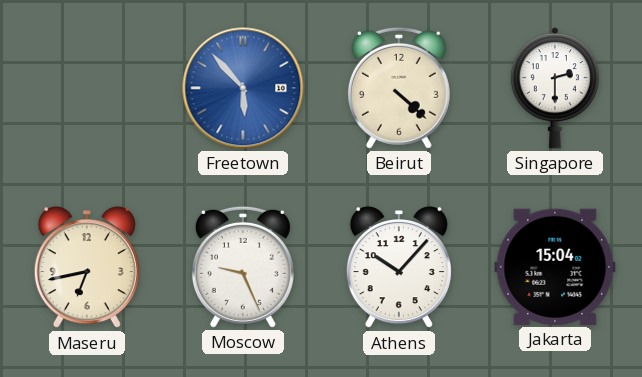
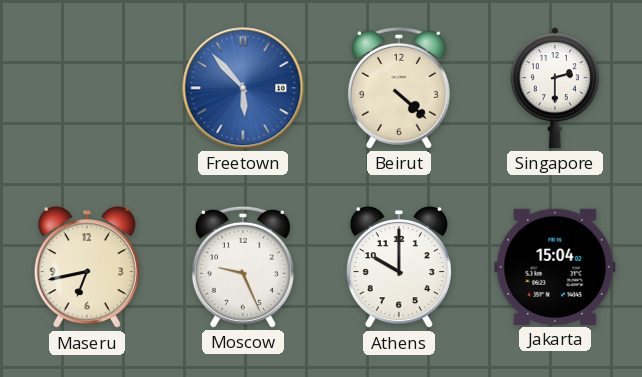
Athens: 10:07 -> 10:00
